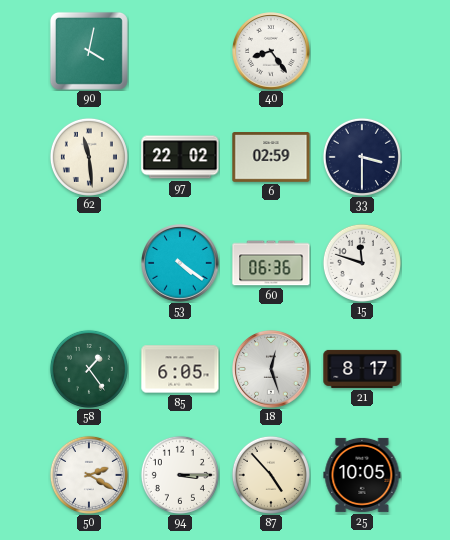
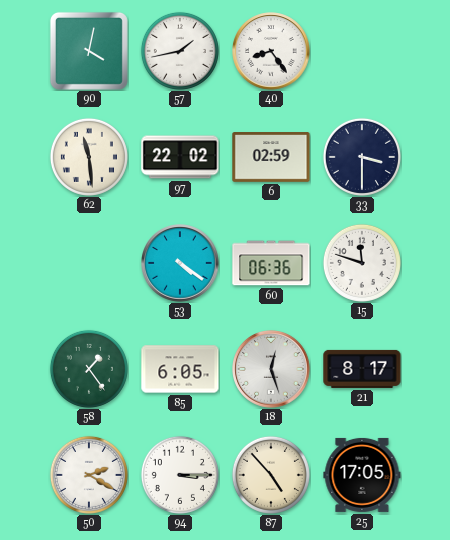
57: none -> 1:43
25: 10:05 -> 17:05
